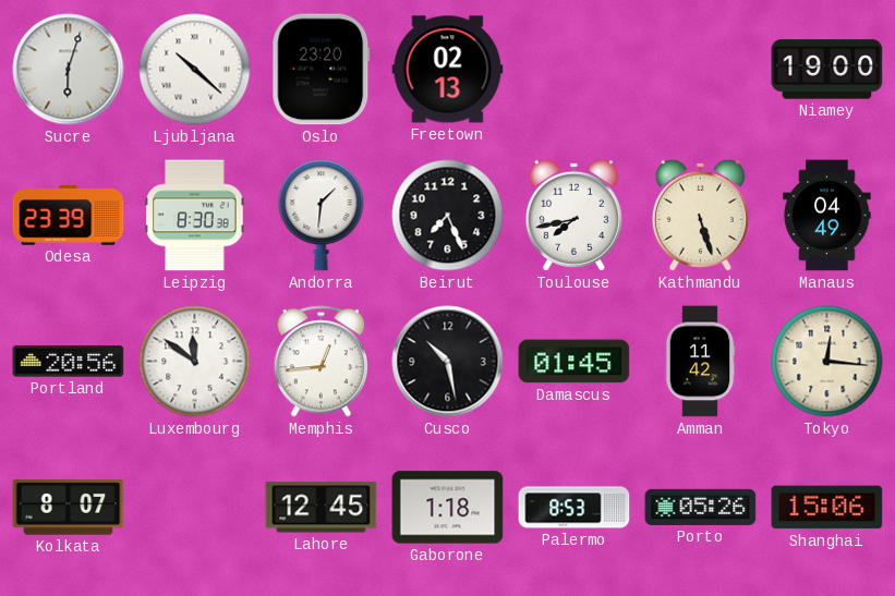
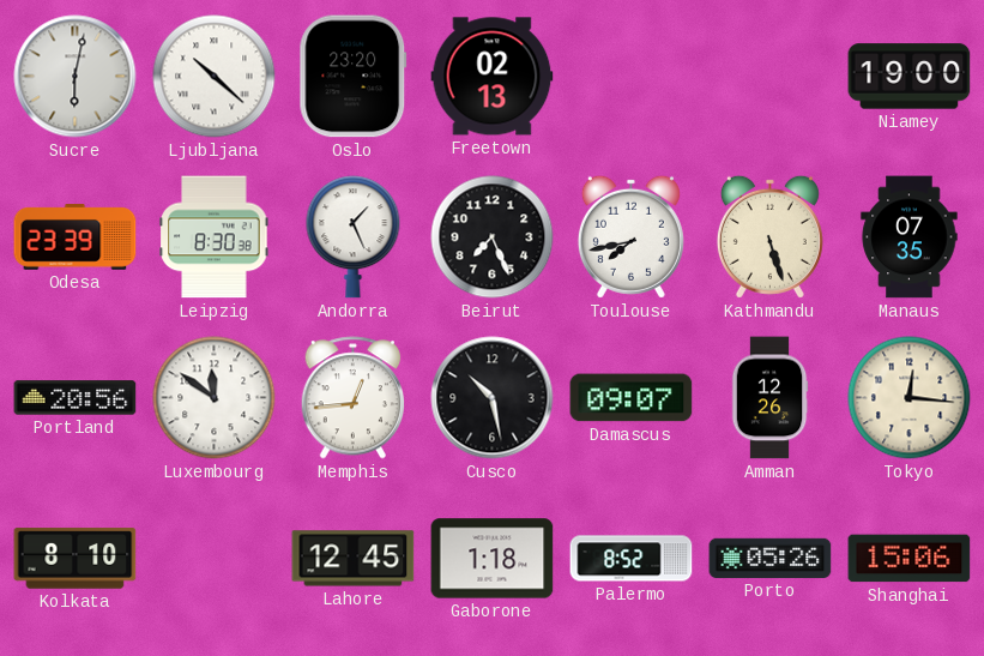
Sucre: 6:03 -> 6:02
Andorra: 1:31 -> 1:26
Manaus: 04:49 -> 07:35
Damascus: 01:45 -> 09:07
Amman: 11:42 -> 12:26
Kolkata: 8:07 -> 8:10
Palermo: 8:53 -> 8:52
